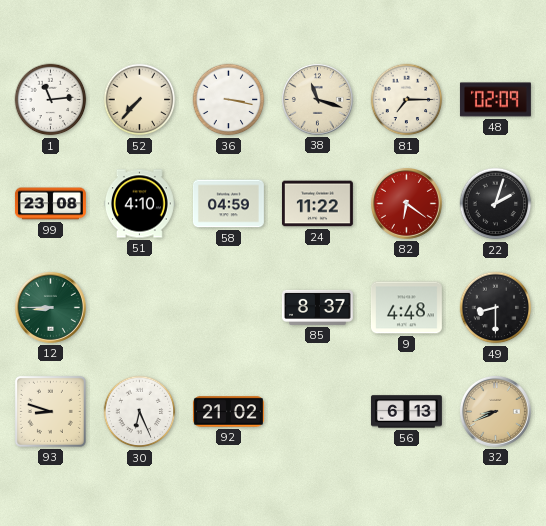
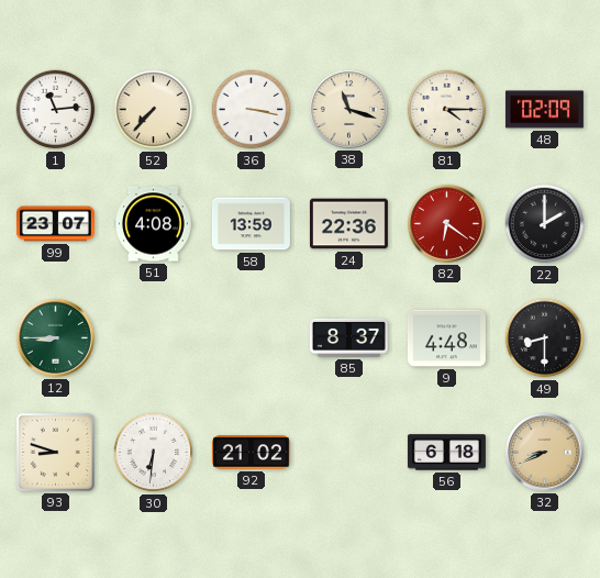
81: 7:15 -> 4:15
99: 23:08 -> 23:07
51: 4:10 -> 4:08
58: 04:59 -> 13:59
24: 11:22 -> 22:36
22: 2:03 -> 2:00
30: 6:26 -> 6:31
56: 6:13 -> 6:18
